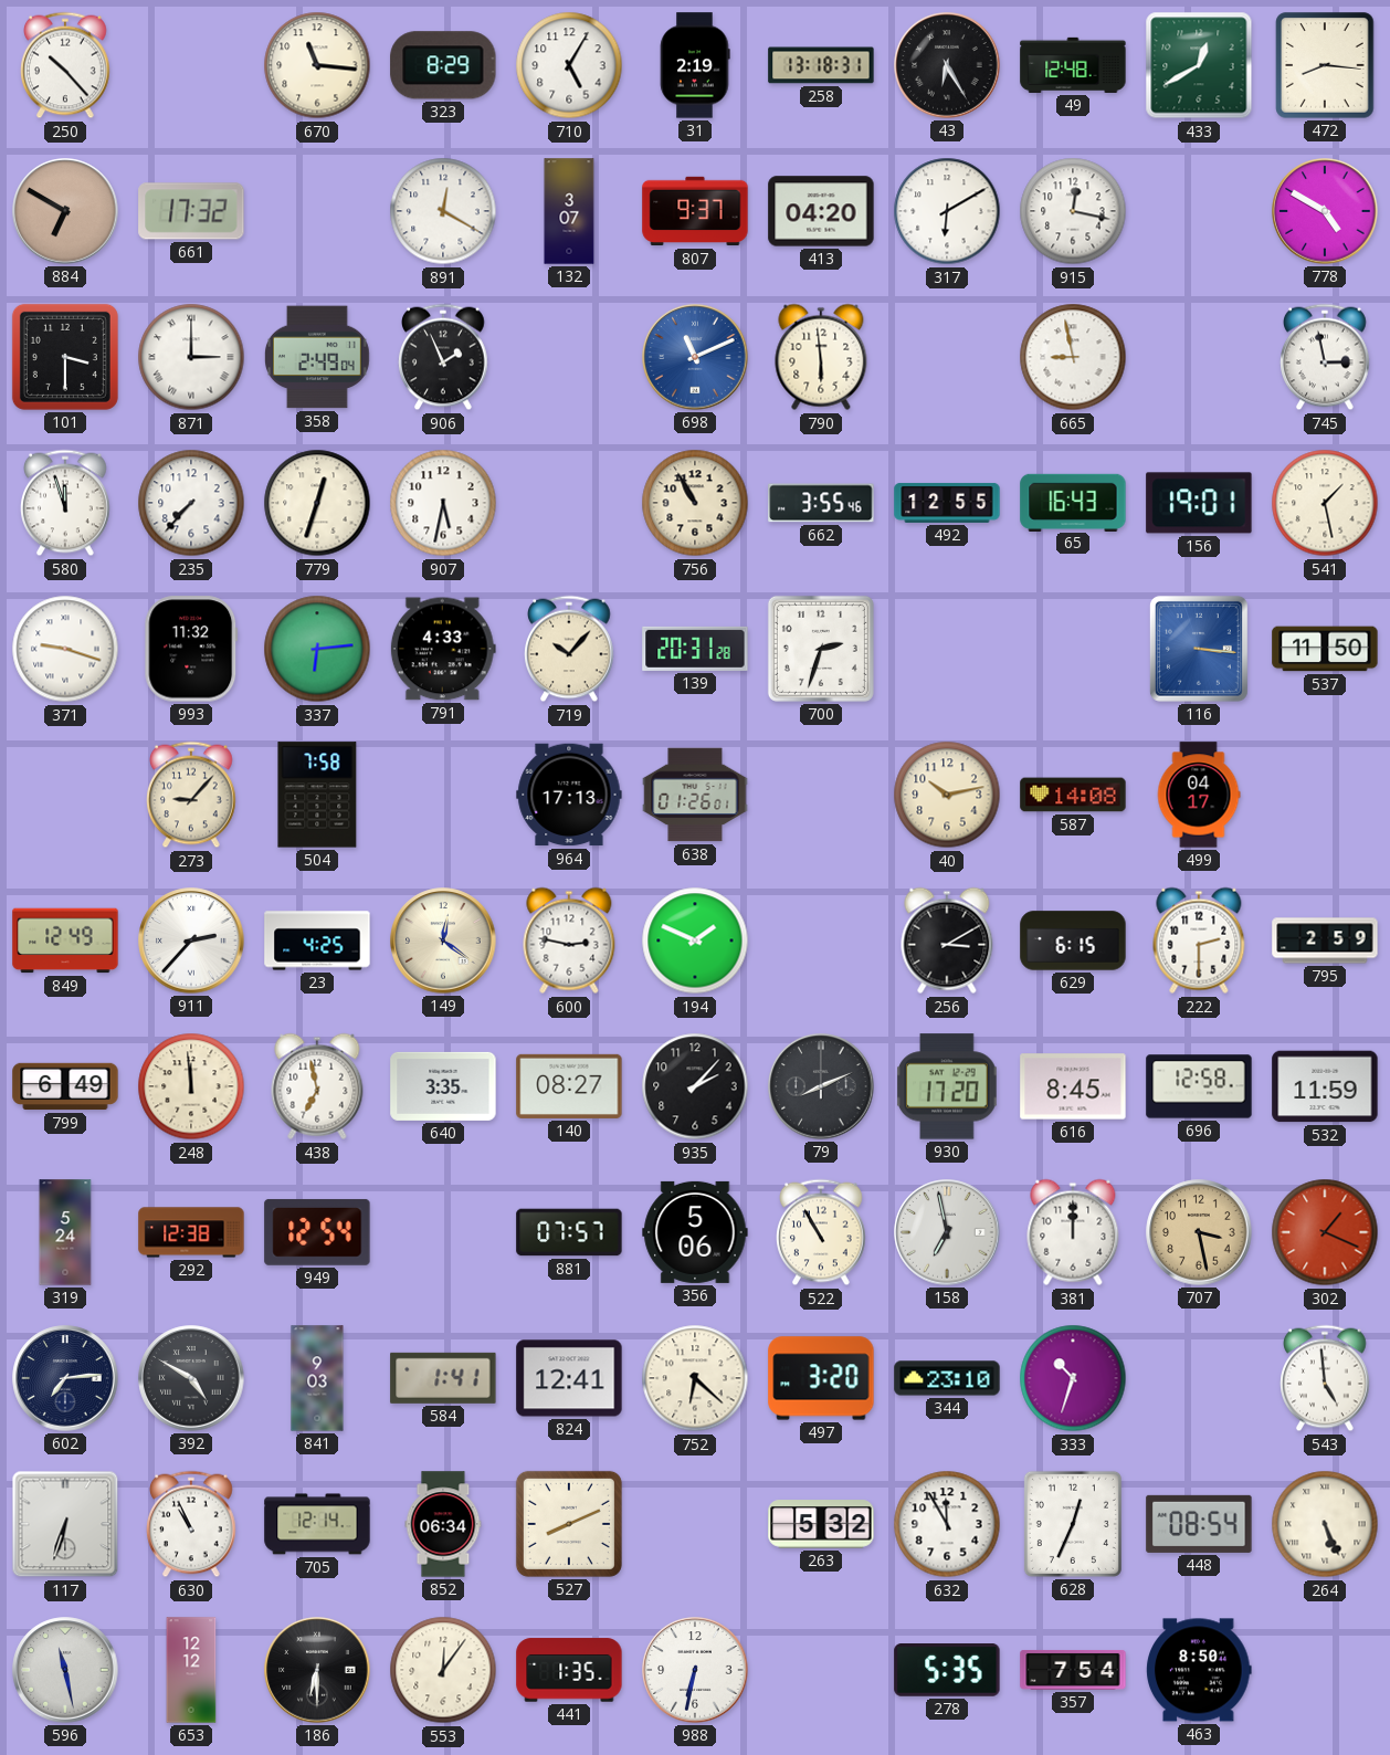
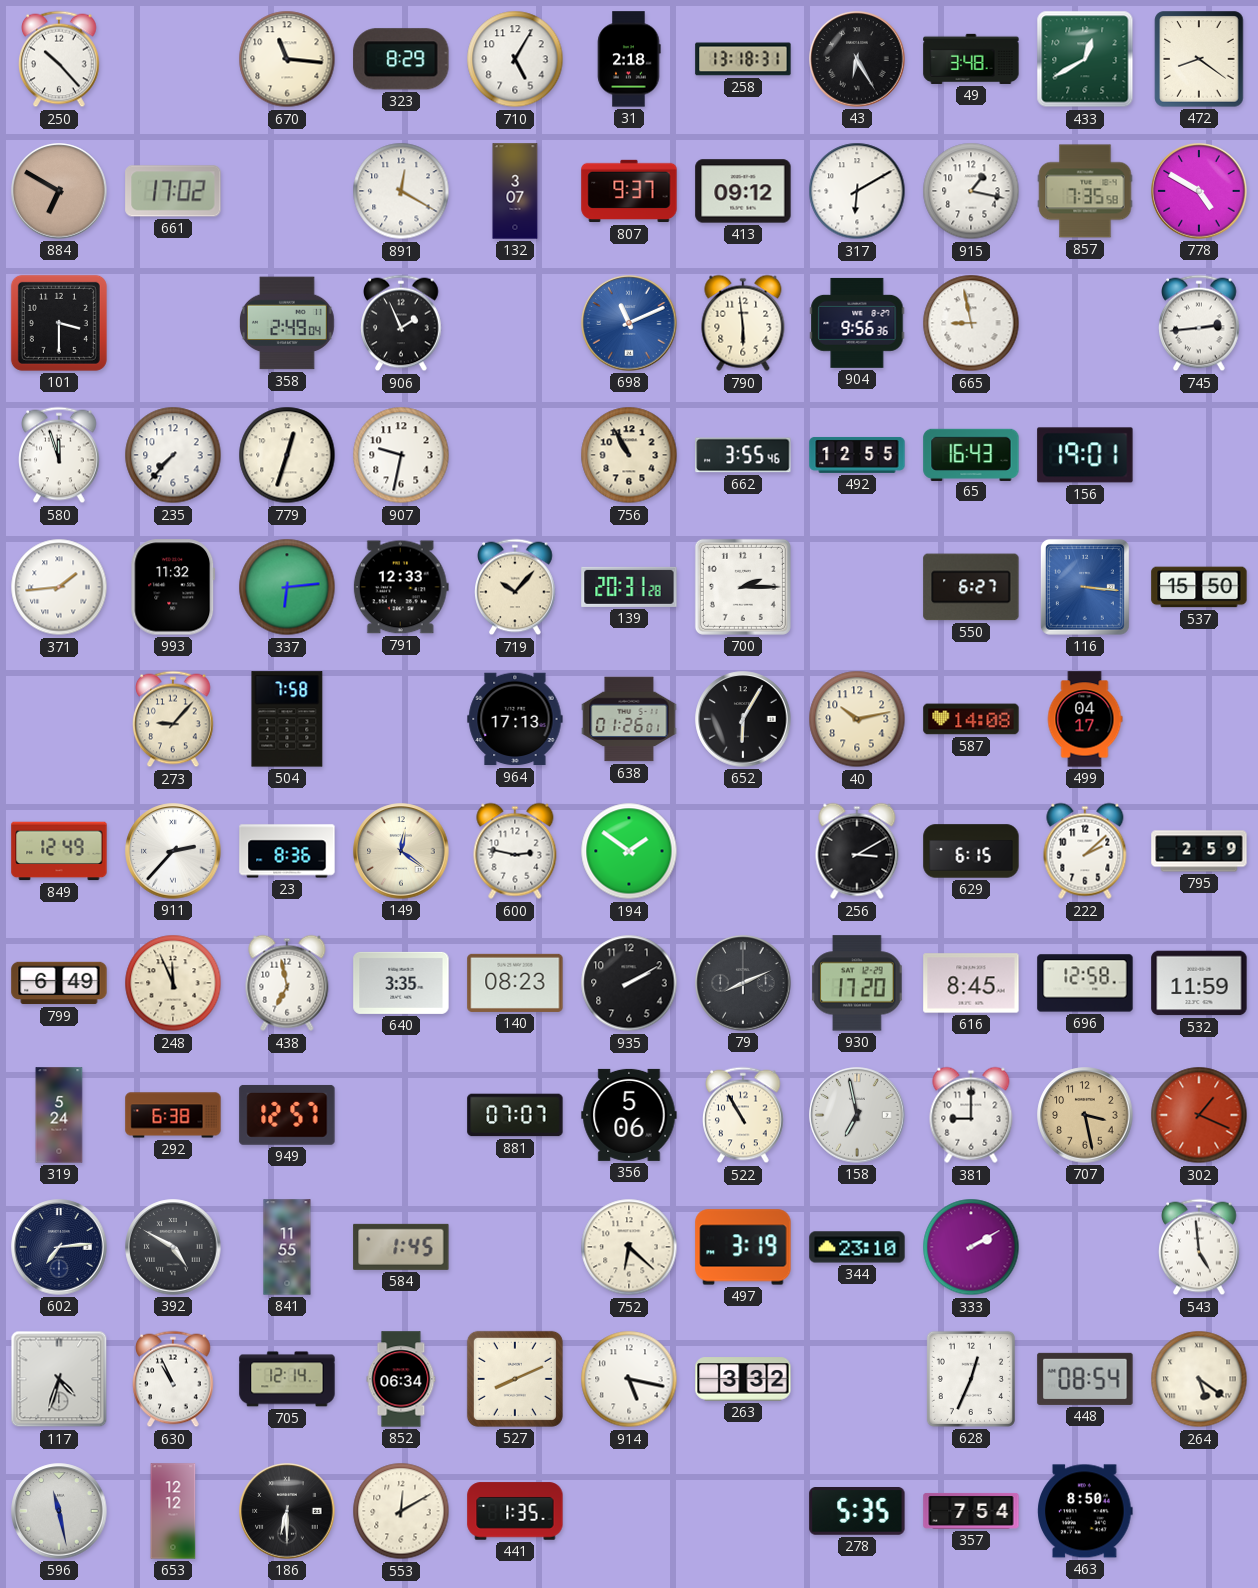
31: 2:19 -> 2:18
49: 12:48 -> 3:48
472: 8:16 -> 8:21
661: 17:32 -> 17:02
413: 04:20 -> 09:12
915: 12:17 -> 1:17
857: none -> 7:35
871: 3:00 -> none
904: none -> 9:56
745: 2:58 -> 2:44
907: 5:32 -> 9:32
541: 1:28 -> none
371: 9:18 -> 1:44
791: 4:33 -> 12:33
700: 2:33 -> 2:15
550: none -> 6:27
537: 11:50 -> 15:50
652: none -> 6:05
23: 4:25 -> 8:36
194: 1:49 -> 1:51
222: 2:30 -> 2:08
248: 11:59 -> 11:56
140: 08:27 -> 08:23
935: 2:07 -> 2:10
292: 12:38 -> 6:38
949: 12:54 -> 12:57
881: 07:57 -> 07:07
381: 12:00 -> 9:00
841: 9:03 -> 11:55
584: 1:41 -> 1:45
824: 12:41 -> none
497: 3:20 -> 3:19
333: 10:33 -> 2:10
117: 6:33 -> 4:33
914: none -> 5:17
263: 5:32 -> 3:32
632: 11:55 -> none
264: 5:26 -> 5:21
553: 12:06 -> 12:10
988: 6:32 -> none
